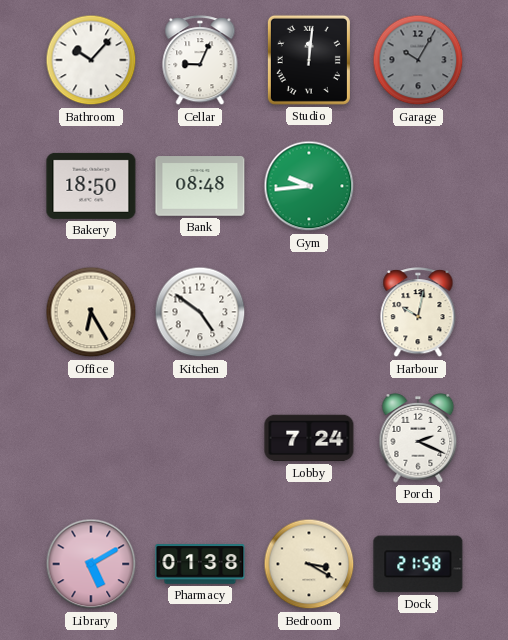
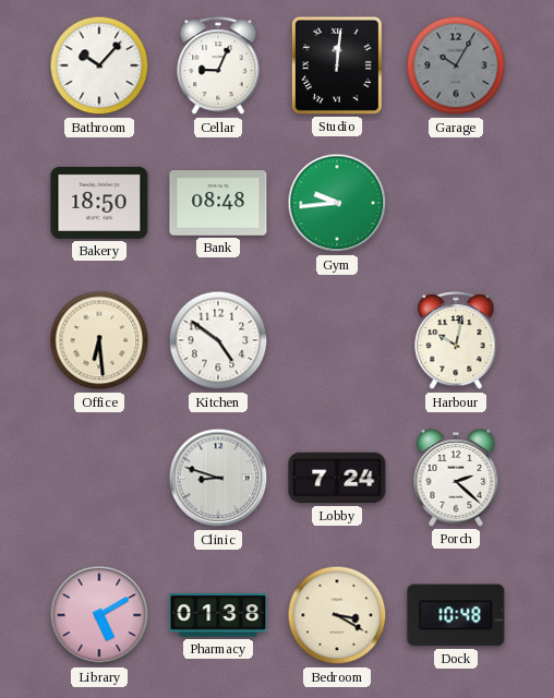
Office: 6:25 -> 6:29
Clinic: none -> 8:48
Porch: 2:19 -> 2:22
Dock: 21:58 -> 10:48
